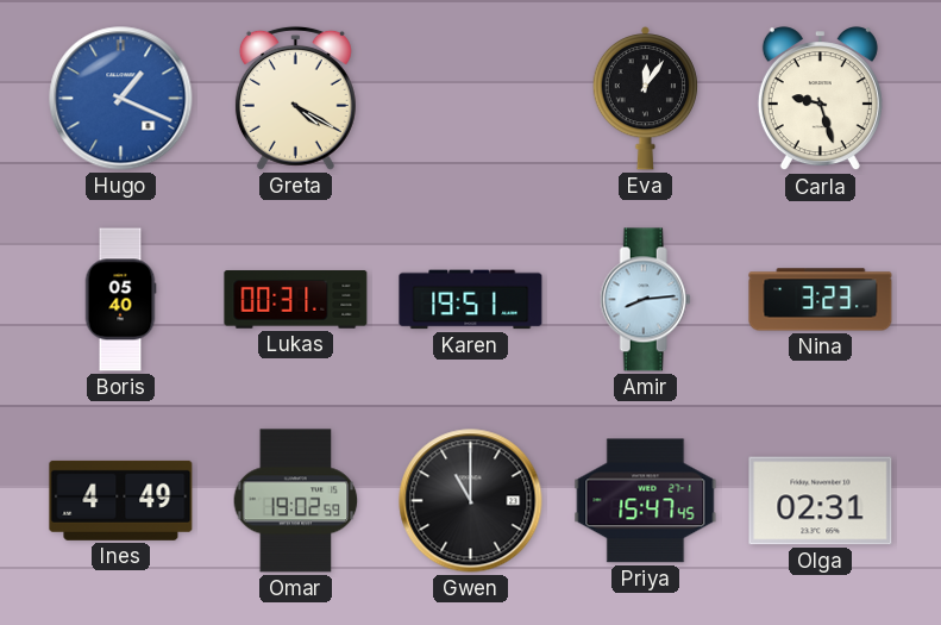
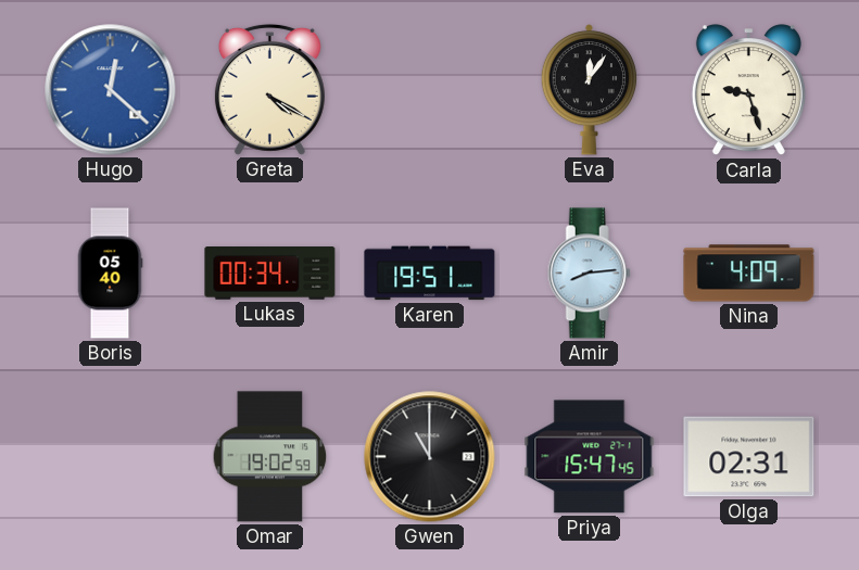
Hugo: 1:19 -> 12:22
Lukas: 00:31 -> 00:34
Nina: 3:23 -> 4:09
Ines: 4:49 -> none
